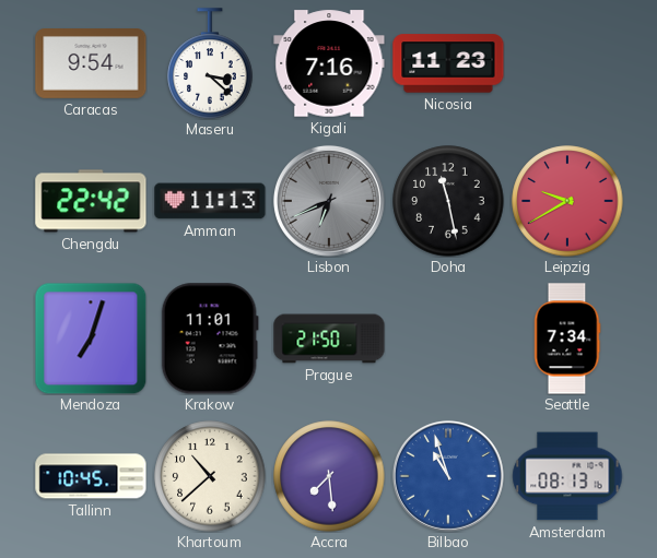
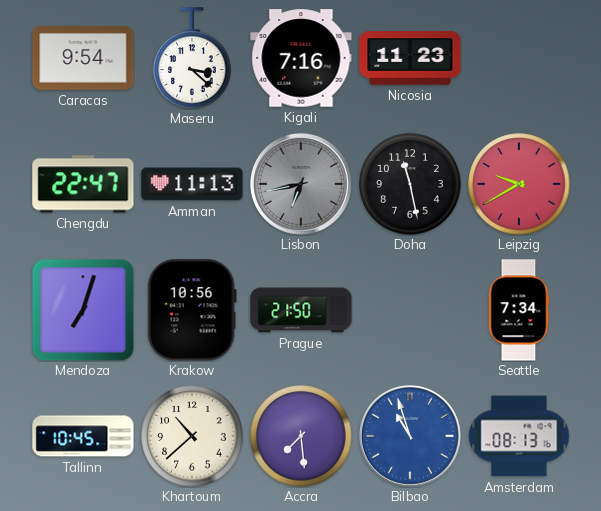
Chengdu: 22:42 -> 22:47
Lisbon: 6:41 -> 6:43
Krakow: 11:01 -> 10:56
